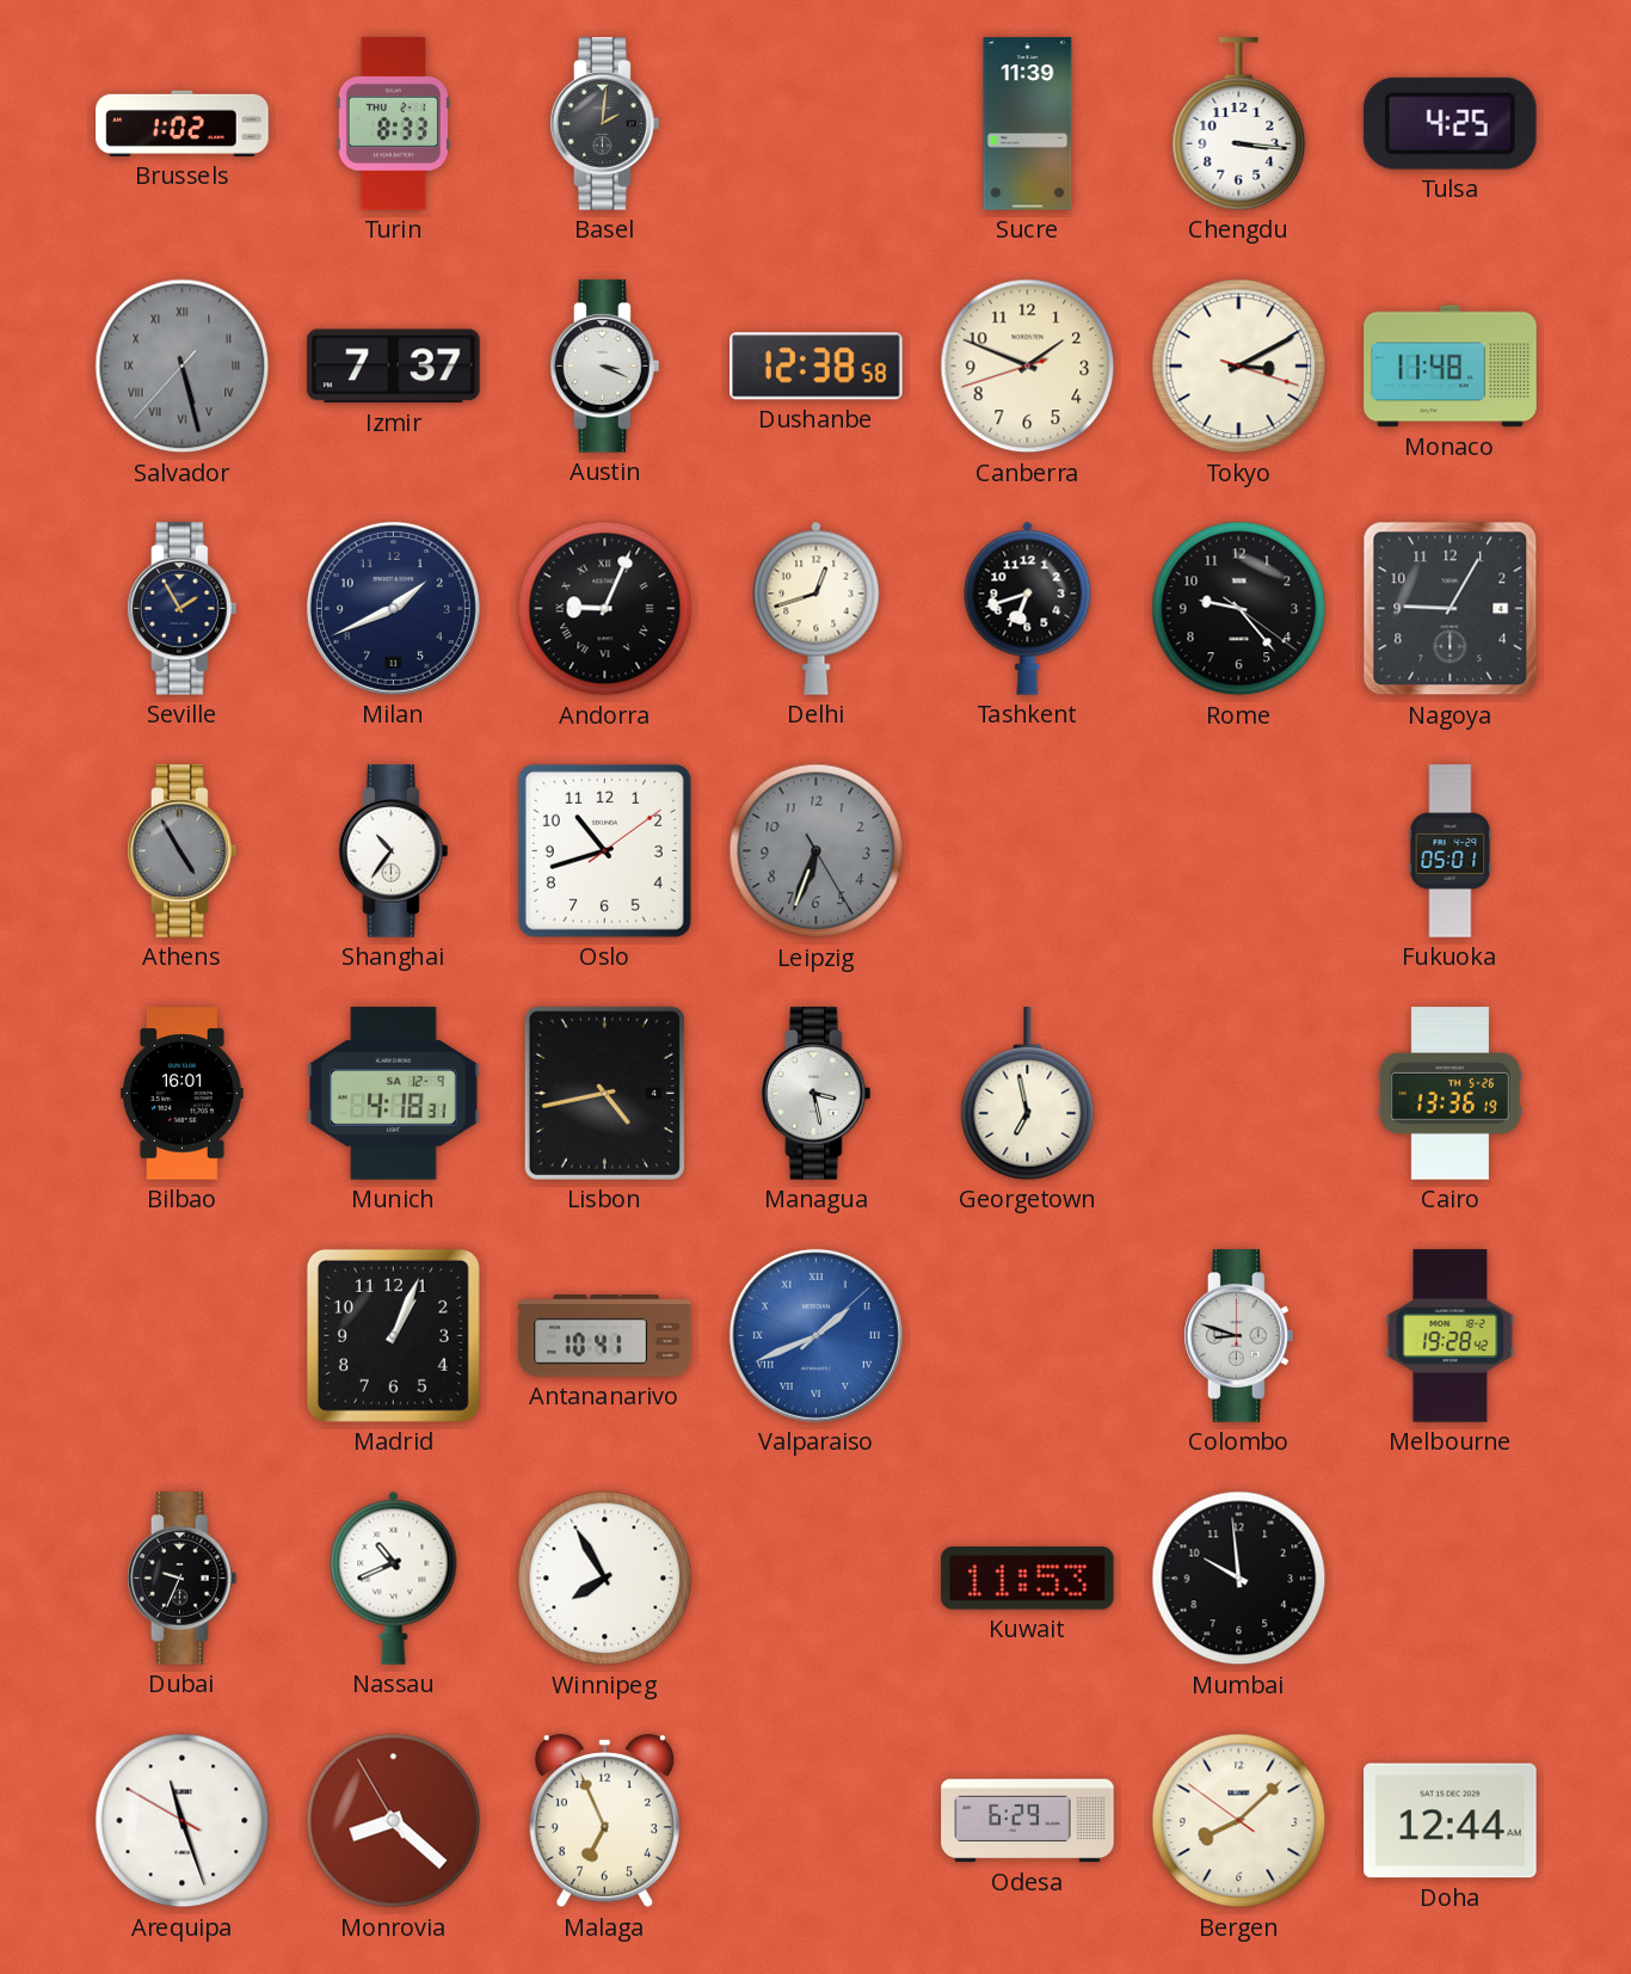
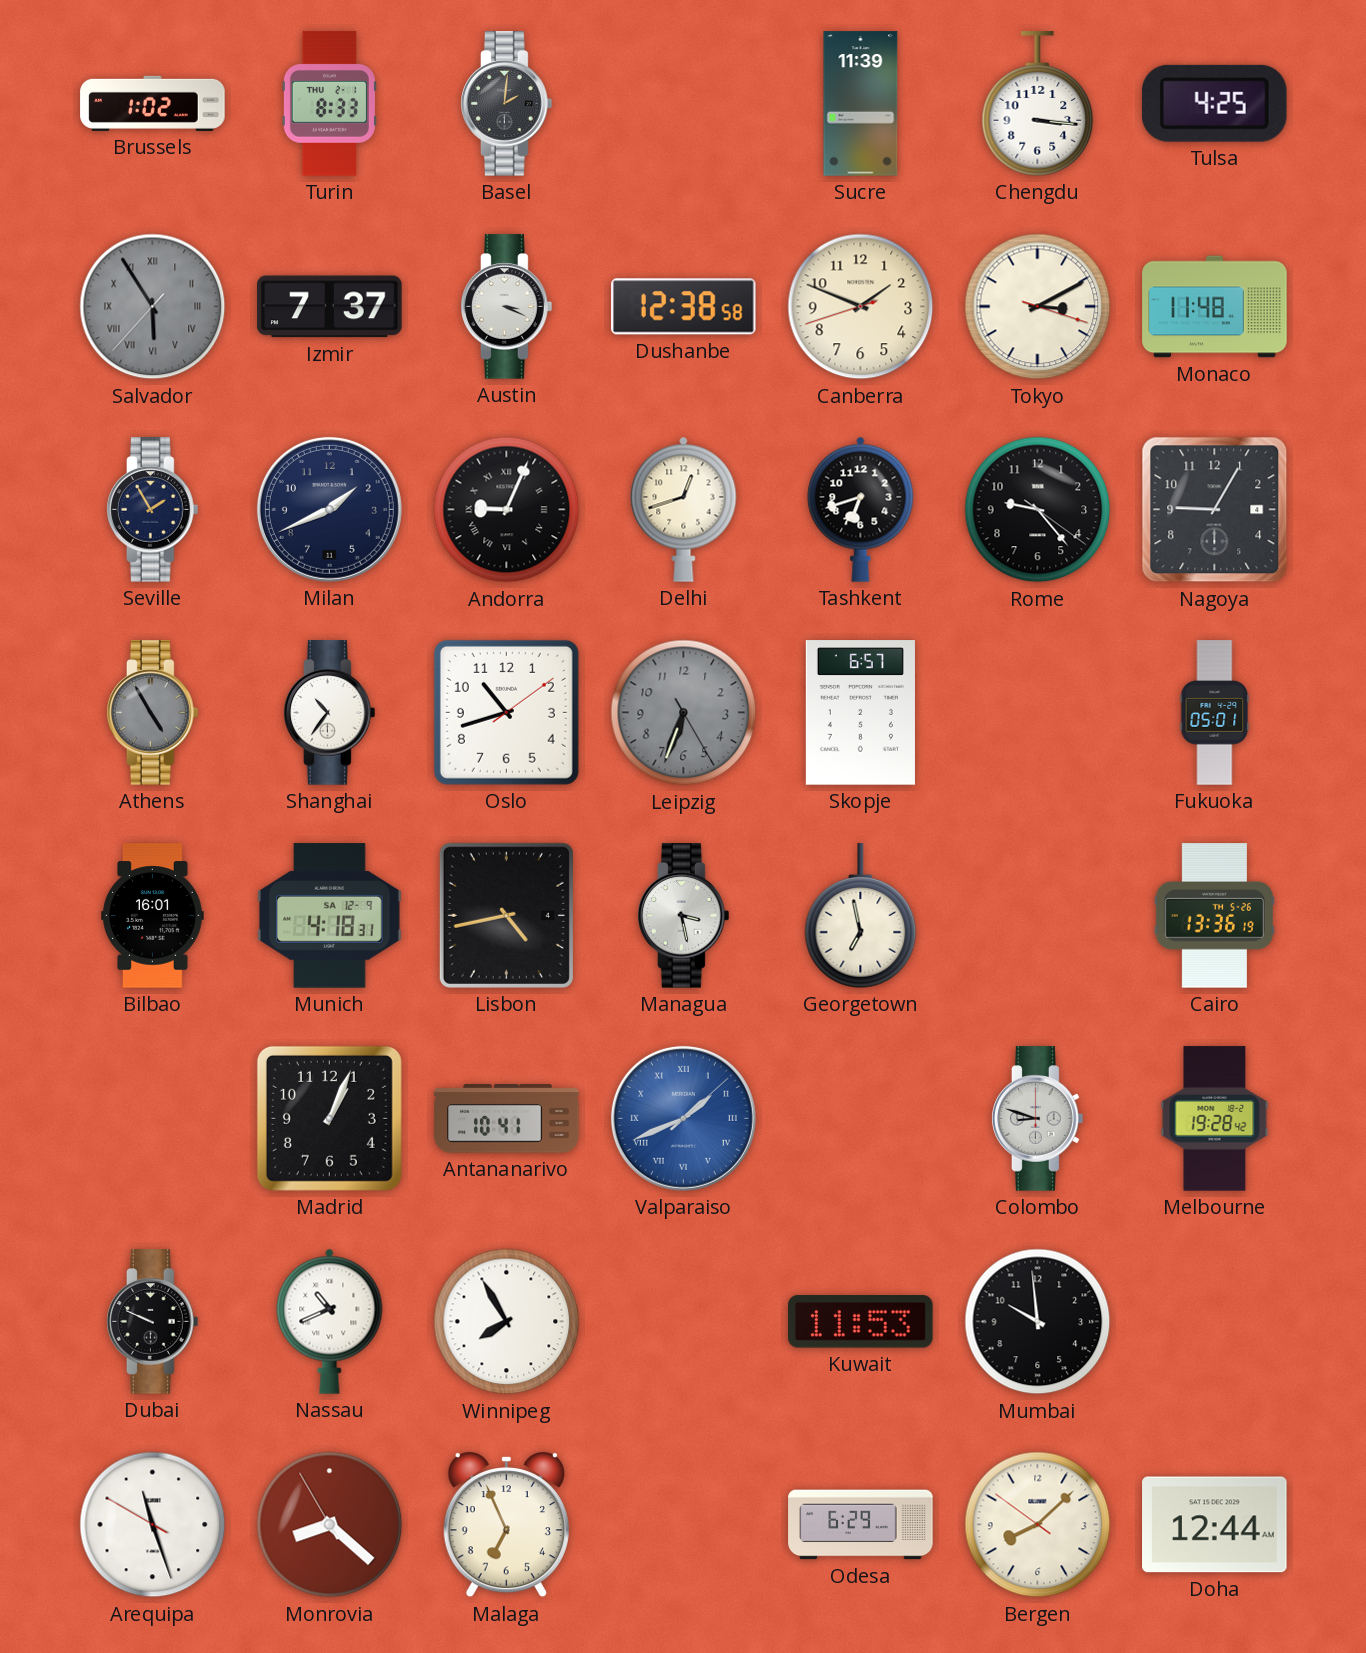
Salvador: 5:27 -> 5:54
Skopje: none -> 6:57
Dubai: 9:34 -> 9:49
